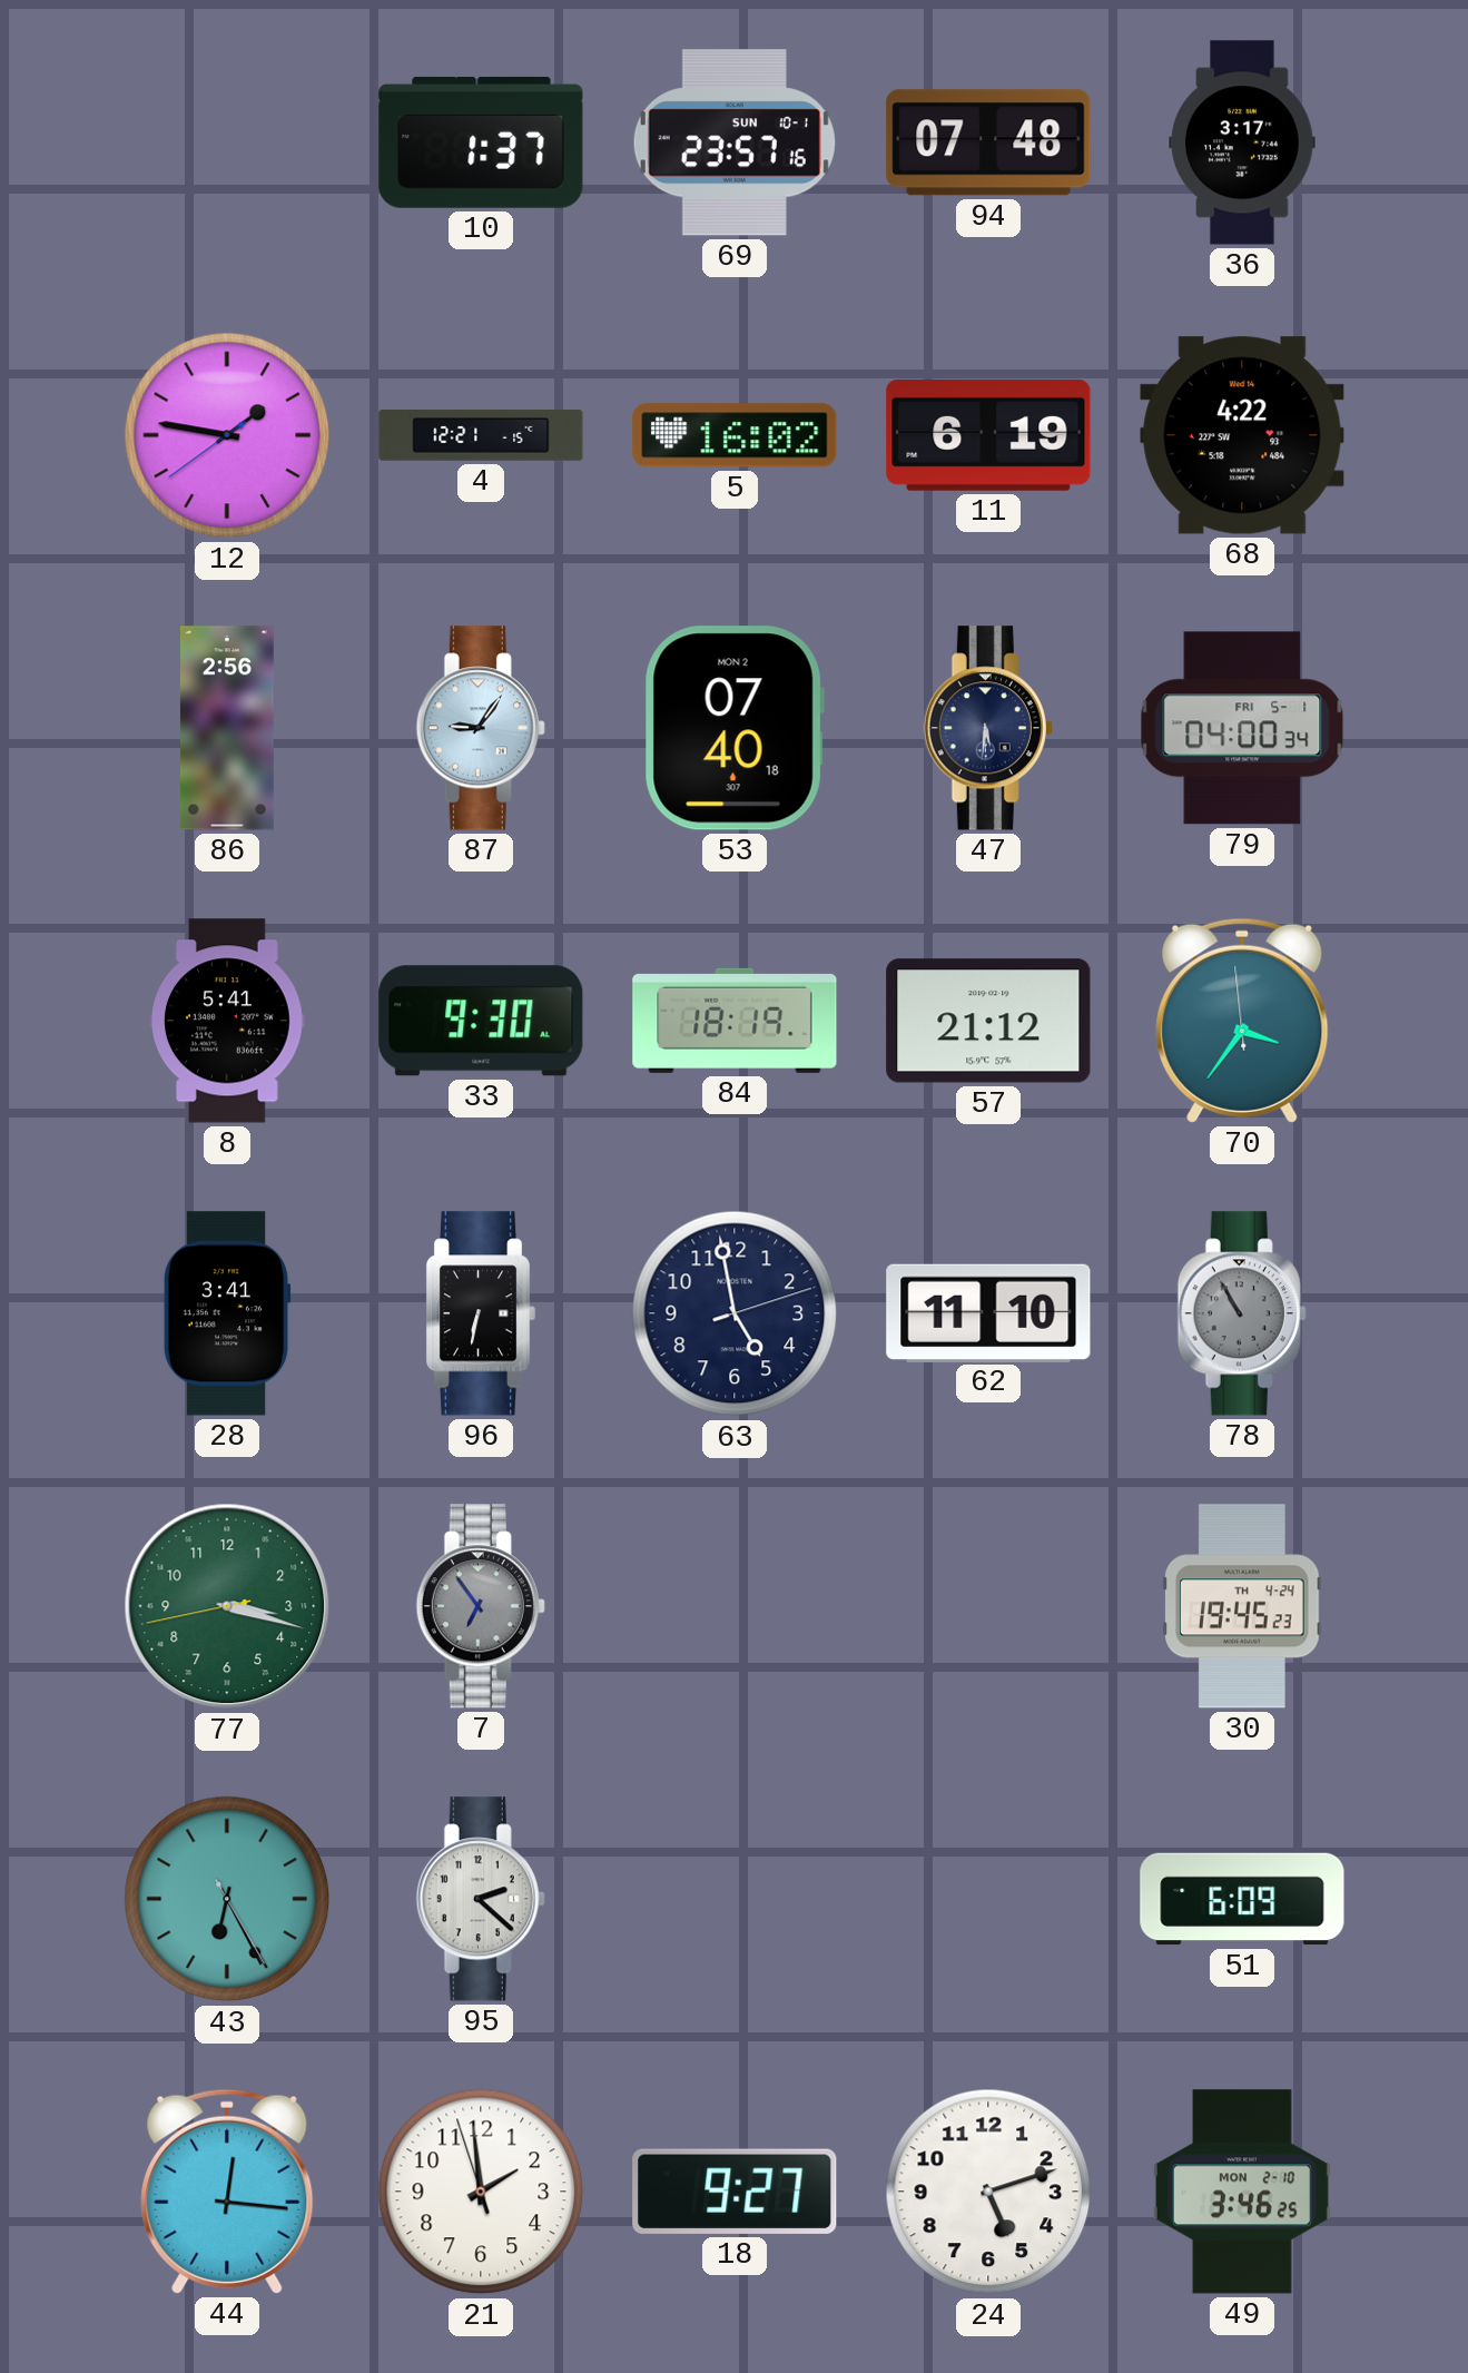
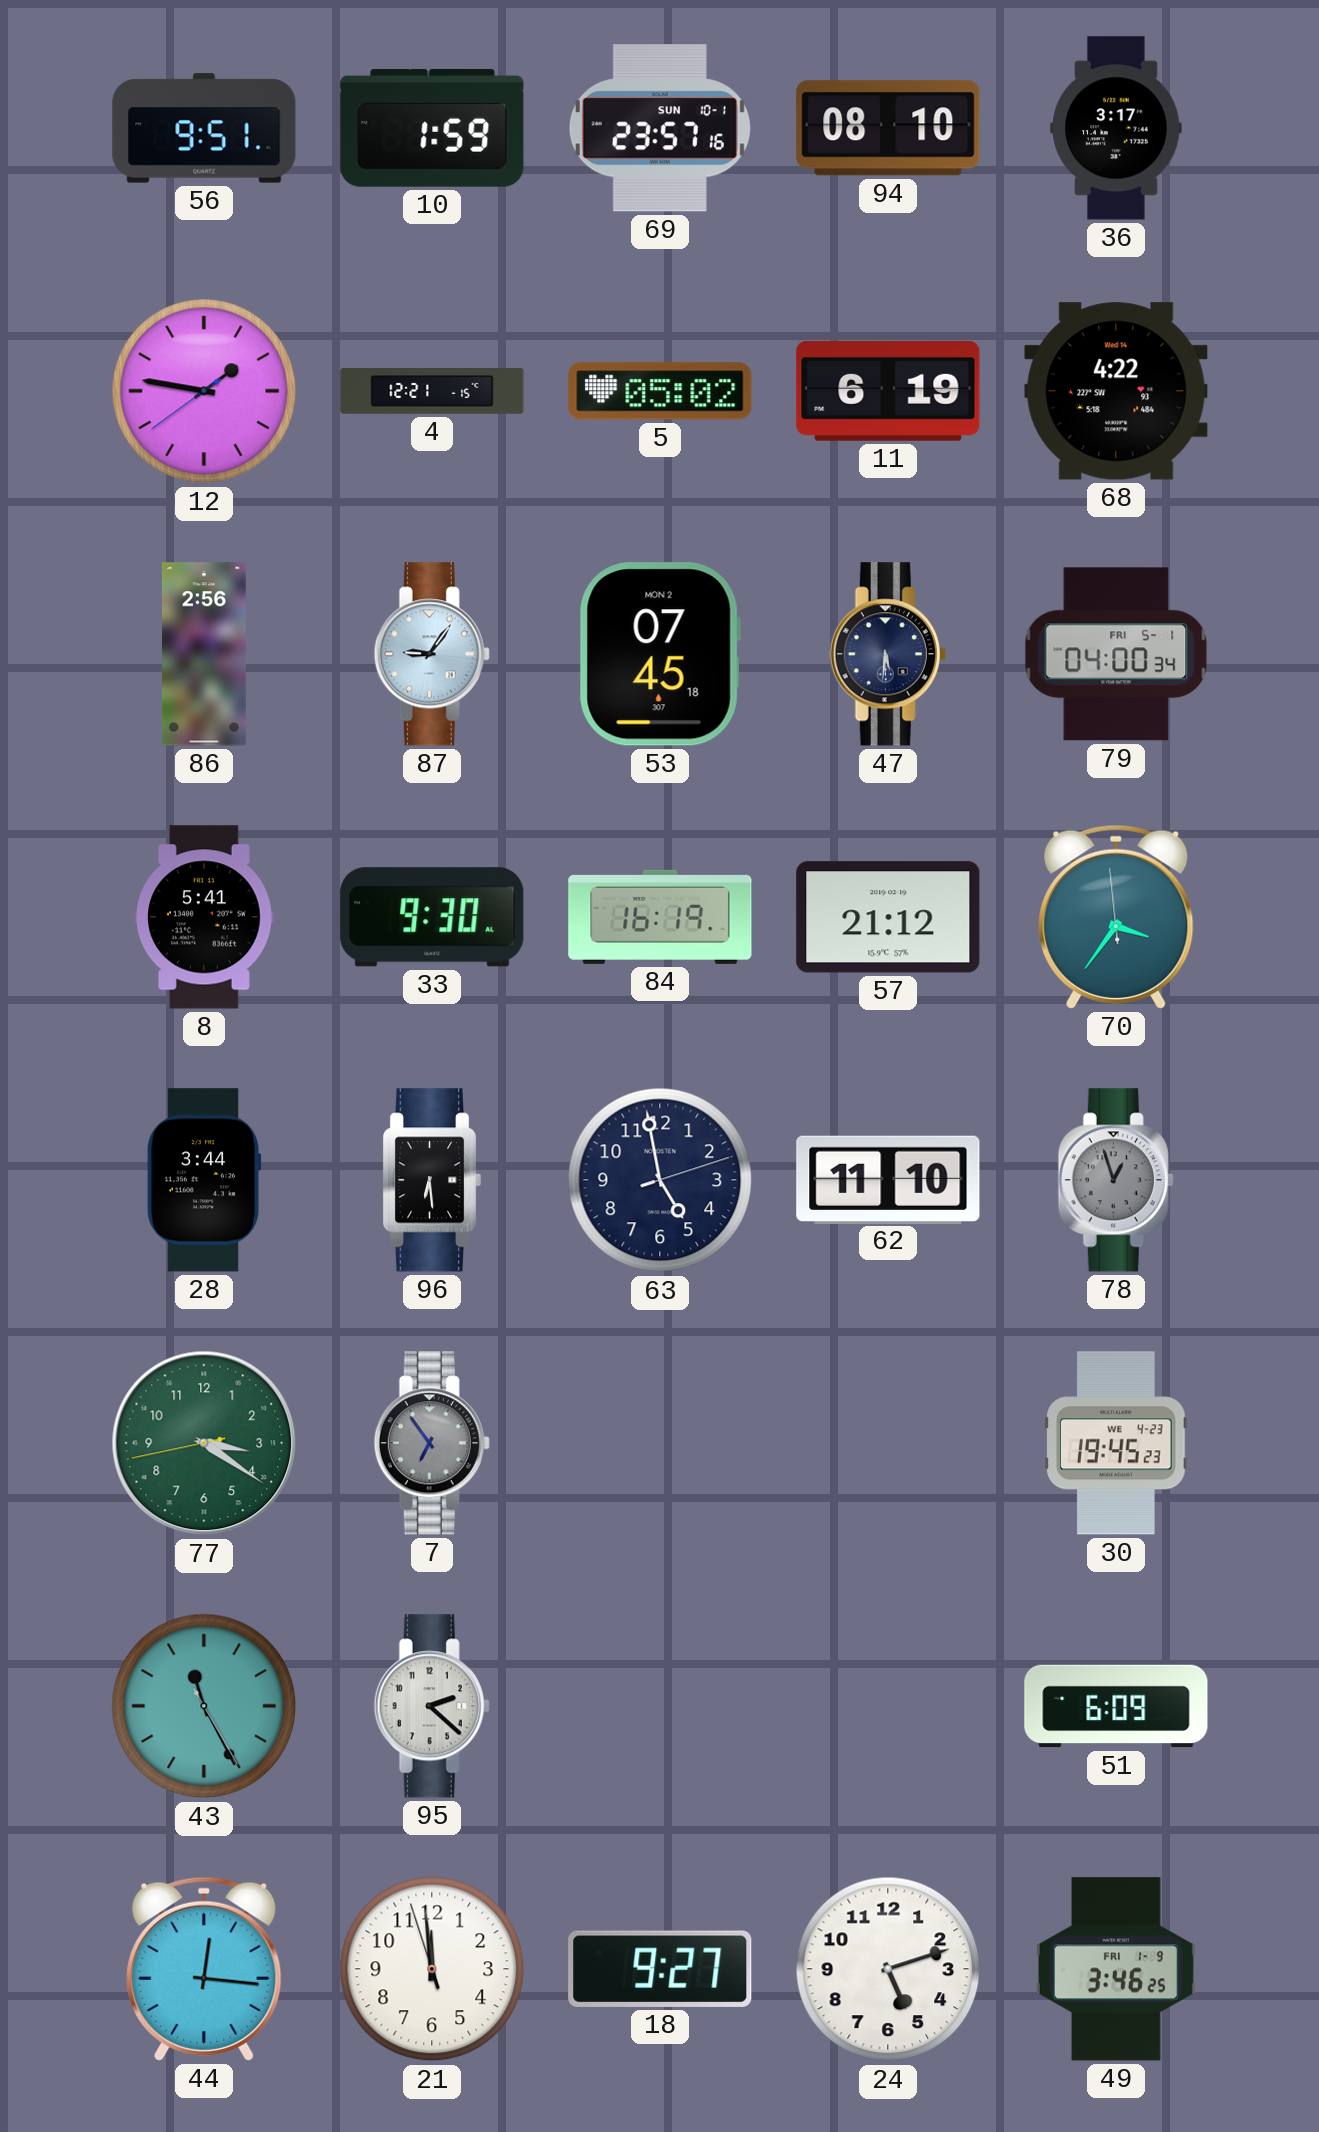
56: none -> 9:51
10: 1:37 -> 1:59
94: 07:48 -> 08:10
5: 16:02 -> 05:02
53: 07:40 -> 07:45
84: 18:19 -> 16:19
28: 3:41 -> 3:44
96: 6:32 -> 6:29
78: 10:55 -> 12:57
77: 3:17 -> 3:20
30 date: TH 4-24 -> WE 4-23
43: 6:25 -> 11:25
21: 1:58 -> 11:58
49 date: MON 2-10 -> FRI 1-9
